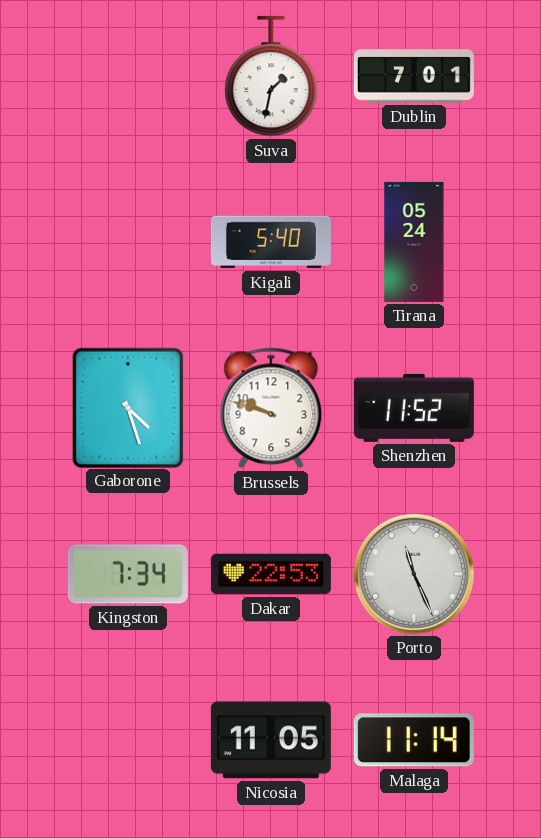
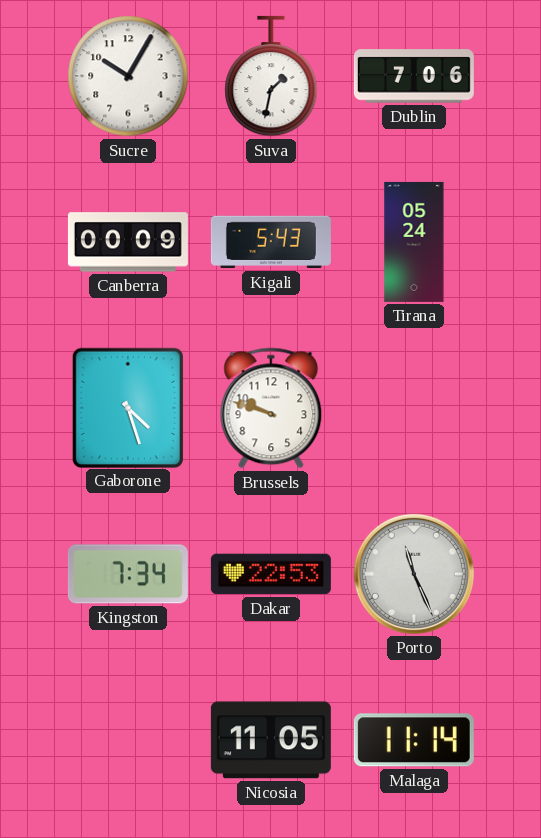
Sucre: none -> 10:05
Dublin: 7:01 -> 7:06
Canberra: none -> 00:09
Kigali: 5:40 -> 5:43
Shenzhen: 11:52 -> none
